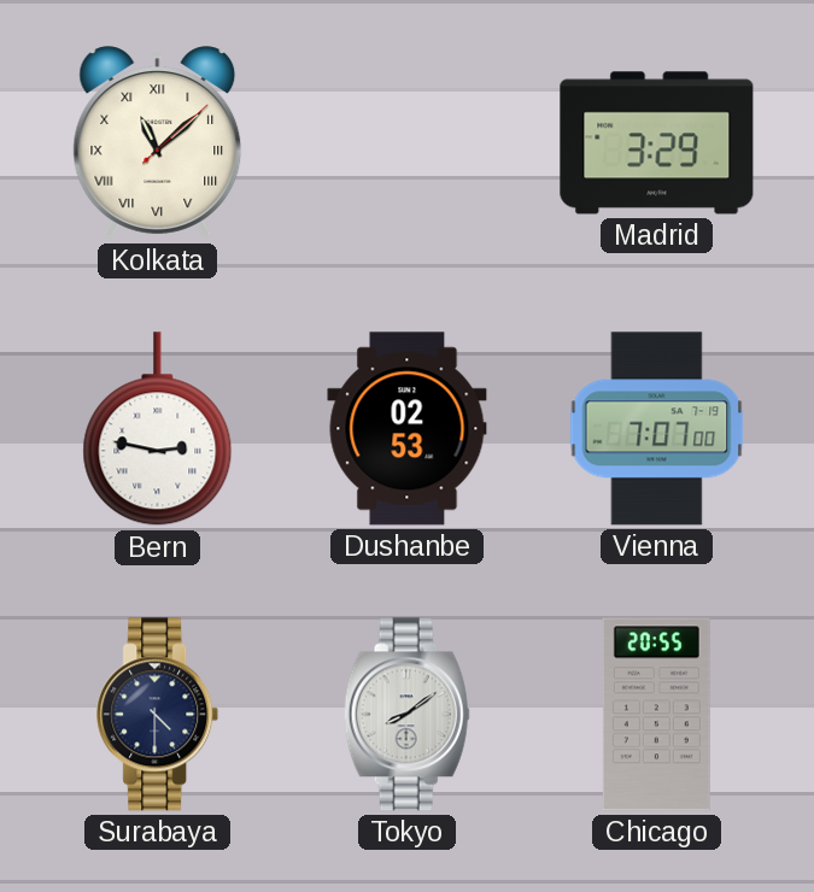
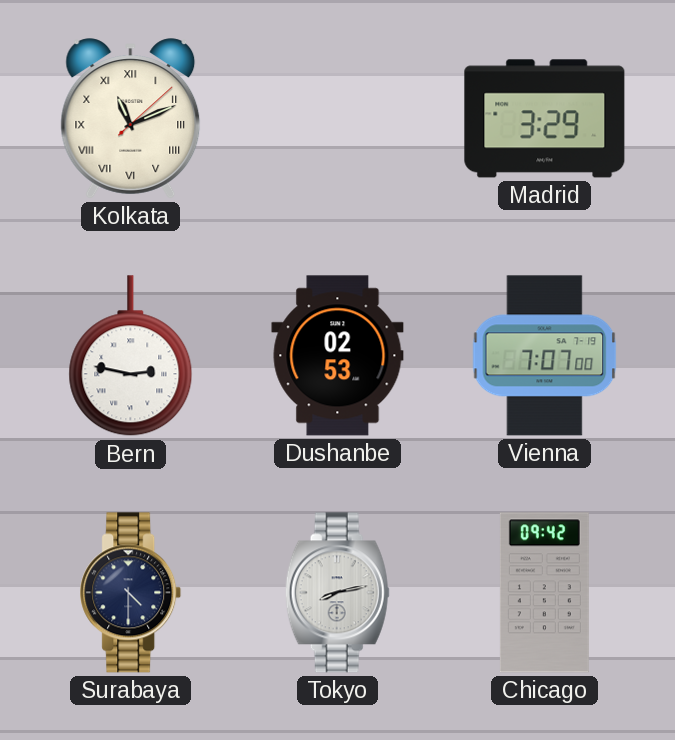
Kolkata: 11:08 -> 11:11
Tokyo: 8:09 -> 8:13
Chicago: 20:55 -> 09:42
